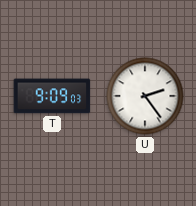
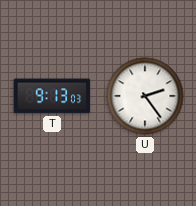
T: 9:09 -> 9:13
